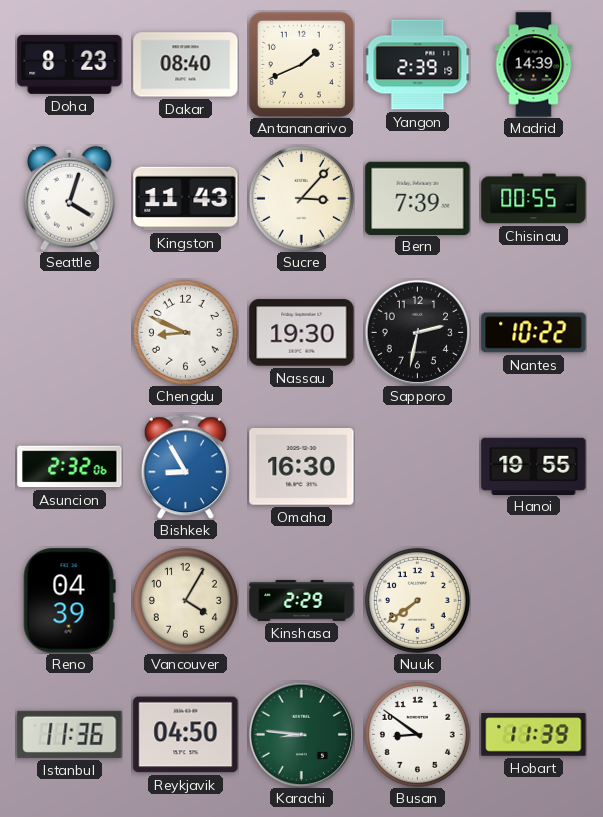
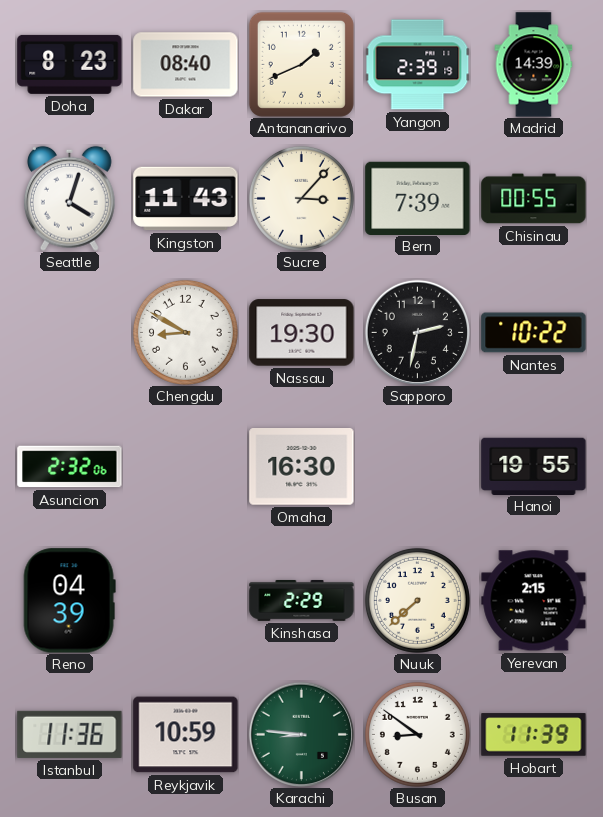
Chengdu: 8:49 -> 8:50
Bishkek: 8:55 -> none
Vancouver: 4:05 -> none
Nuuk: 7:39 -> 7:38
Yerevan: none -> 2:15
Reykjavik: 04:50 -> 10:59
